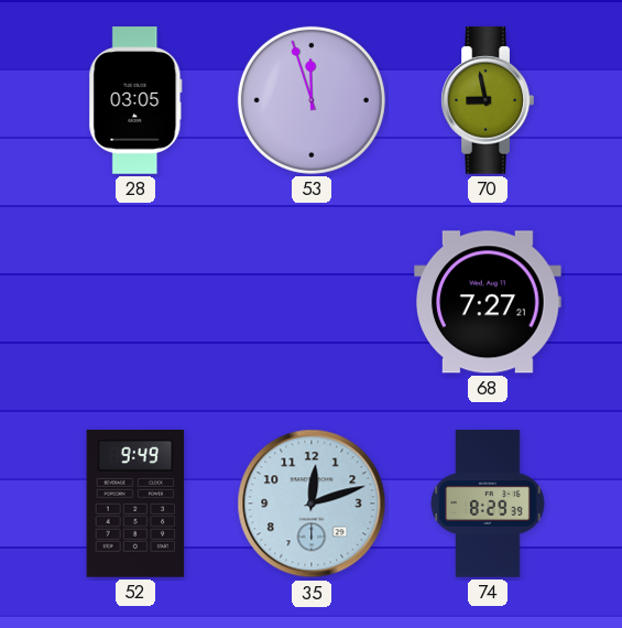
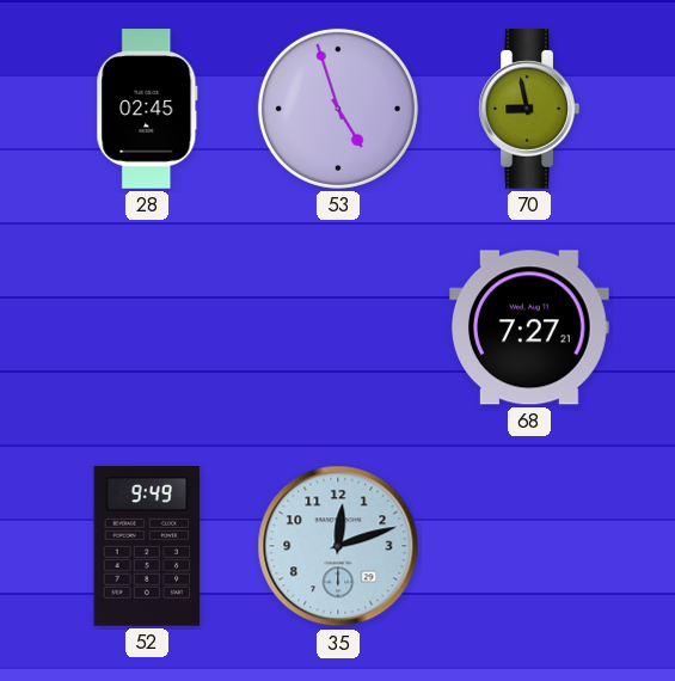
28: 03:05 -> 02:45
53: 11:57 -> 4:57
74: 8:29 -> none
